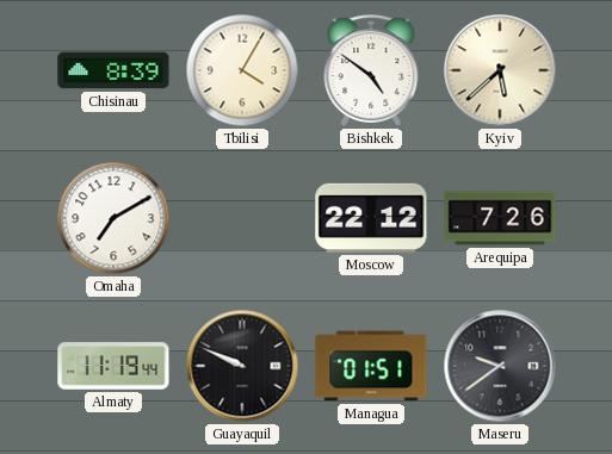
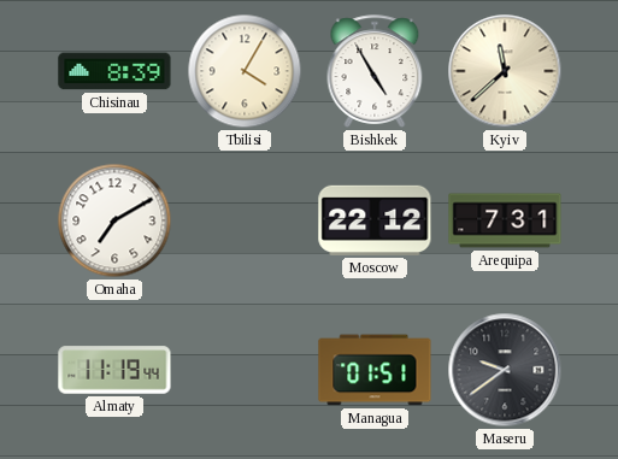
Bishkek: 4:51 -> 4:55
Kyiv: 5:38 -> 11:38
Arequipa: 7:26 -> 7:31
Guayaquil: 9:49 -> none
